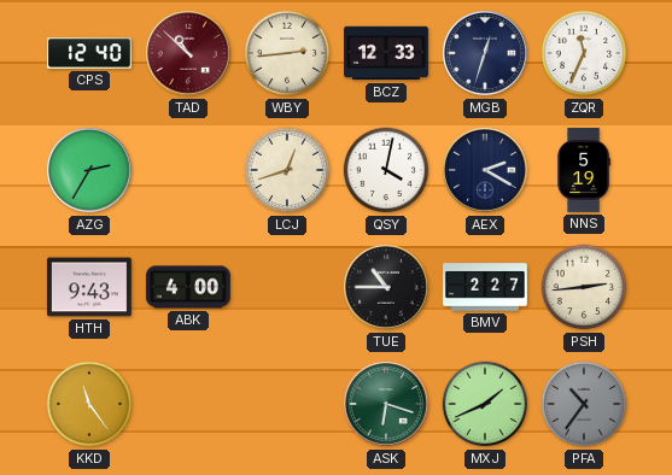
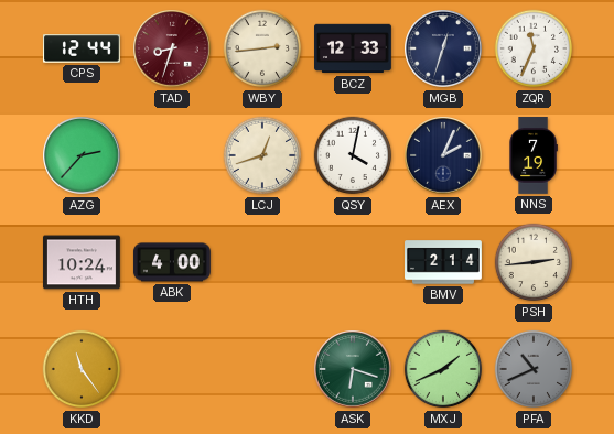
CPS: 12:40 -> 12:44
TAD: 10:52 -> 8:33
AZG: 2:35 -> 2:37
AEX: 2:20 -> 2:04
NNS: 5:19 -> 7:19
HTH: 9:43 -> 10:24
TUE: 10:45 -> none
BMV: 2:27 -> 2:14
PFA: 10:36 -> 10:41
